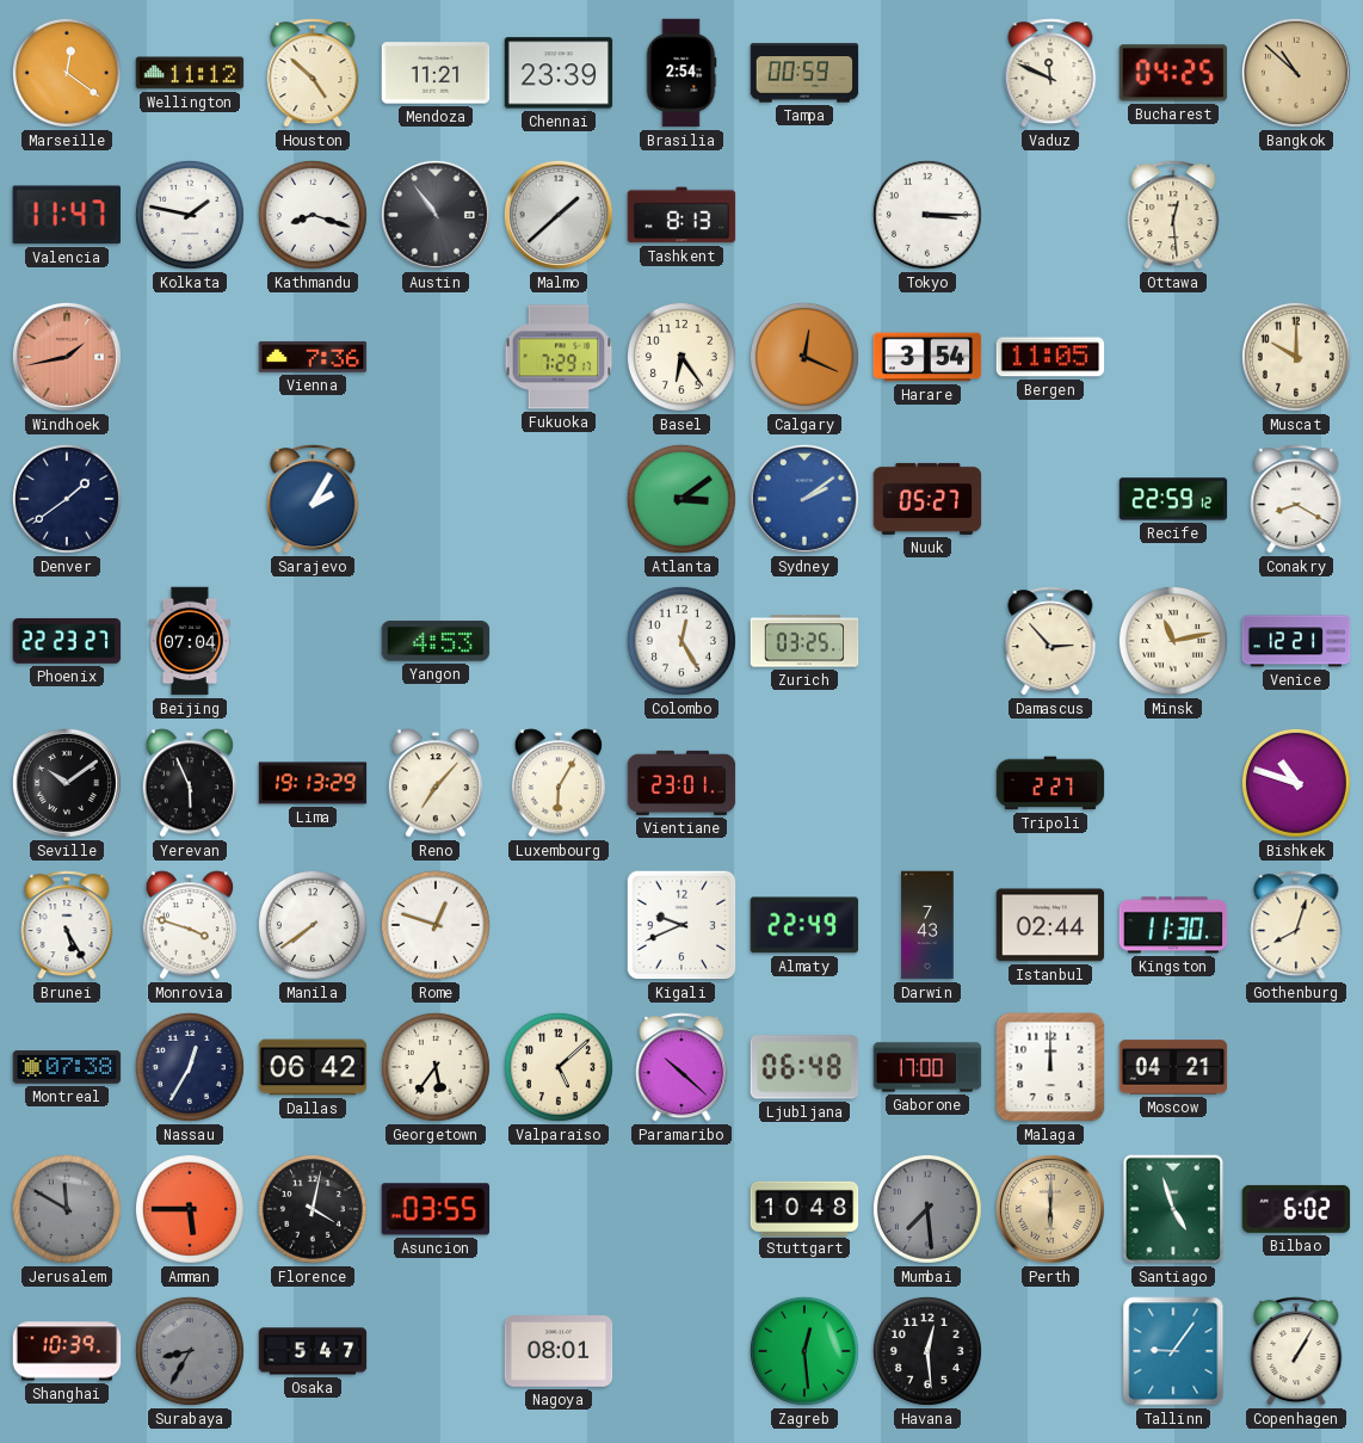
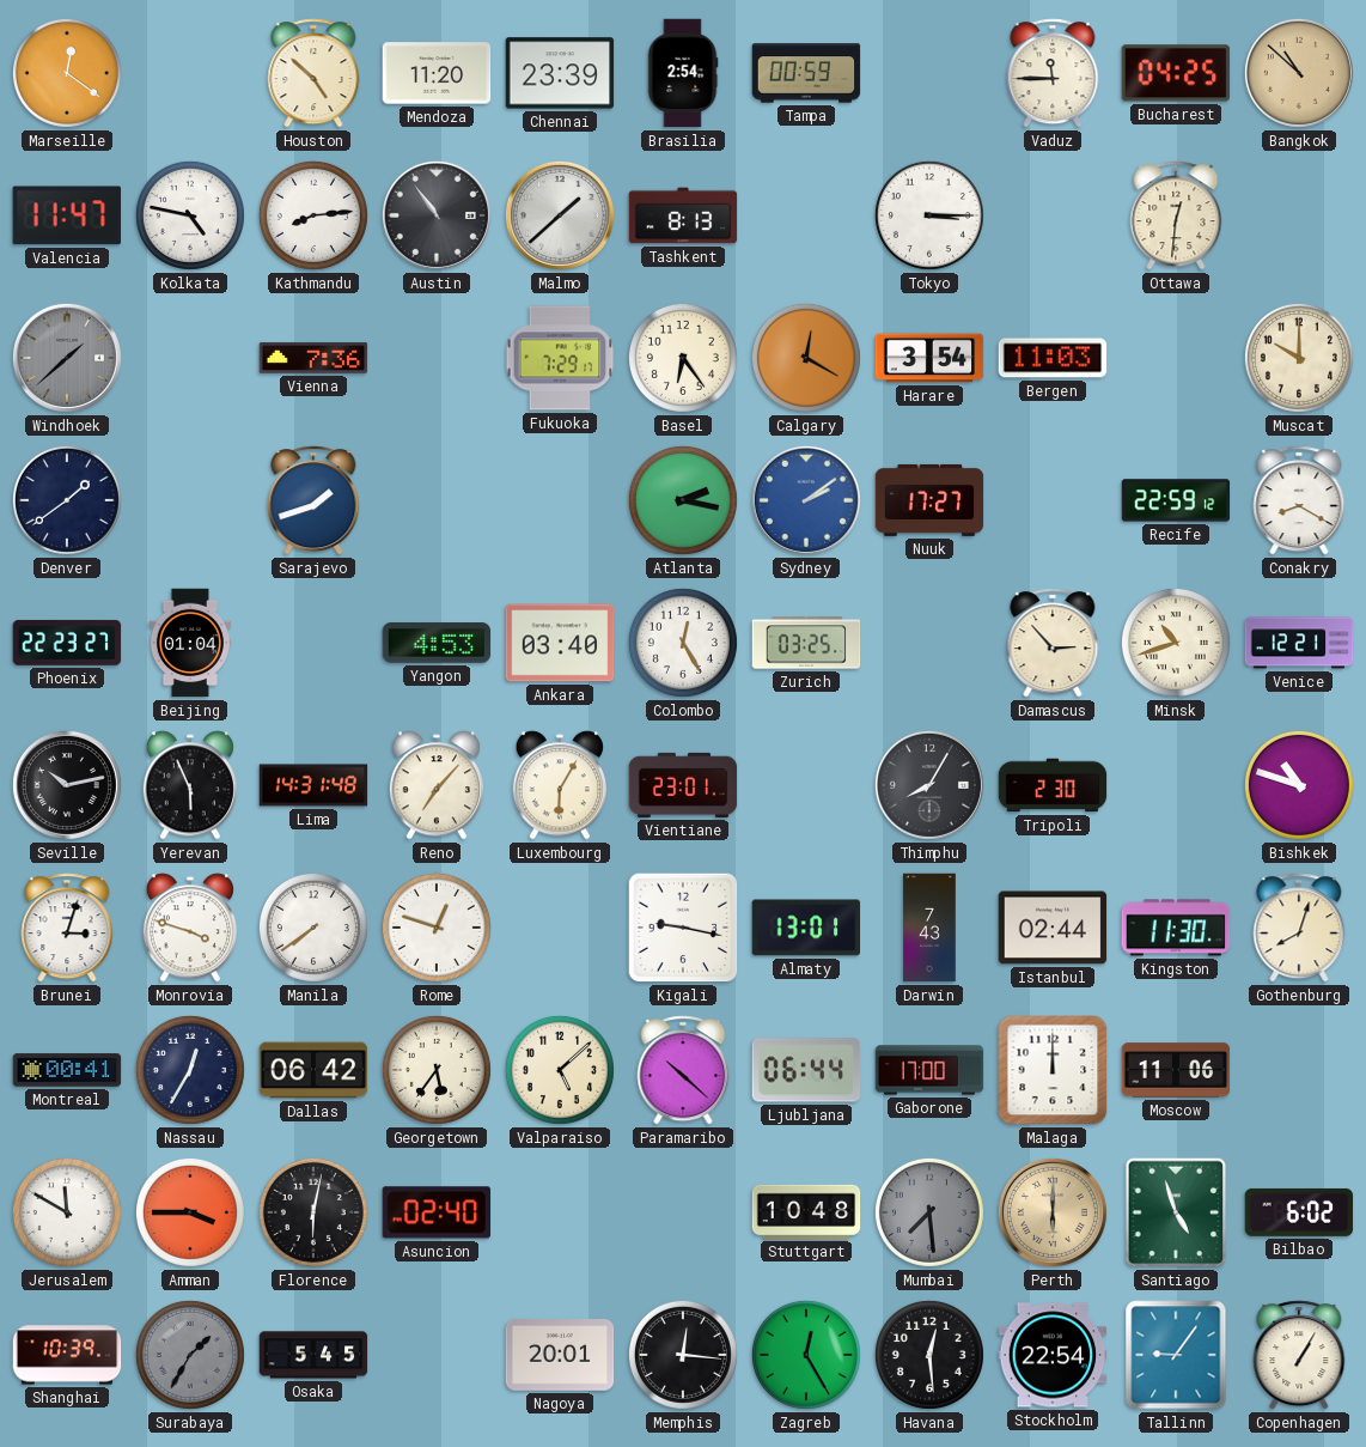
Wellington: 11:12 -> none
Mendoza: 11:21 -> 11:20
Vaduz: 11:49 -> 11:45
Kolkata: 1:47 -> 4:47
Kathmandu: 8:18 -> 8:14
Ottawa: 12:29 -> 12:31
Windhoek: 1:43 -> 1:38
Windhoek dial: salmon -> grey
Calgary: 12:19 -> 12:20
Bergen: 11:05 -> 11:03
Sarajevo: 2:05 -> 1:42
Atlanta: 3:09 -> 2:17
Nuuk: 05:27 -> 17:27
Beijing: 07:04 -> 01:04
Ankara: none -> 03:40
Minsk: 11:13 -> 10:42
Seville: 10:09 -> 10:13
Lima: 19:13 -> 14:31
Thimphu: none -> 8:05
Tripoli: 2:27 -> 2:30
Brunei: 5:25 -> 3:03
Kigali: 9:41 -> 9:17
Almaty: 22:49 -> 13:01
Montreal: 07:38 -> 00:41
Ljubljana: 06:48 -> 06:44
Moscow: 04:21 -> 11:06
Jerusalem dial: grey -> white
Amman: 5:45 -> 3:45
Florence: 4:02 -> 6:02
Asuncion: 03:55 -> 02:40
Surabaya: 8:35 -> 1:35
Osaka: 5:47 -> 5:45
Nagoya: 08:01 -> 20:01
Memphis: none -> 12:16
Zagreb: 12:29 -> 12:25
Stockholm: none -> 22:54
